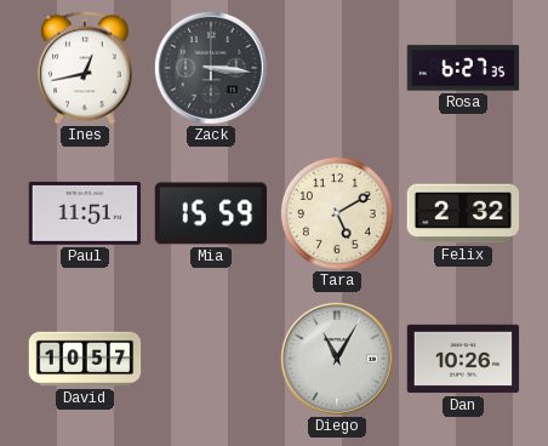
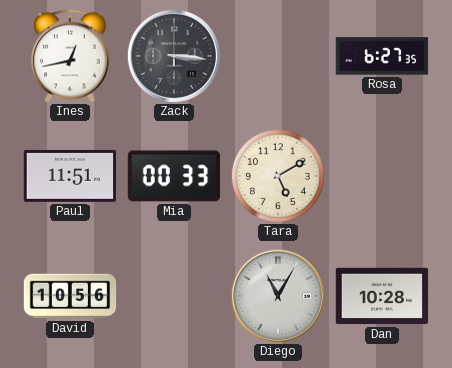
Mia: 15:59 -> 00:33
Felix: 2:32 -> none
David: 10:57 -> 10:56
Dan: 10:26 -> 10:28
